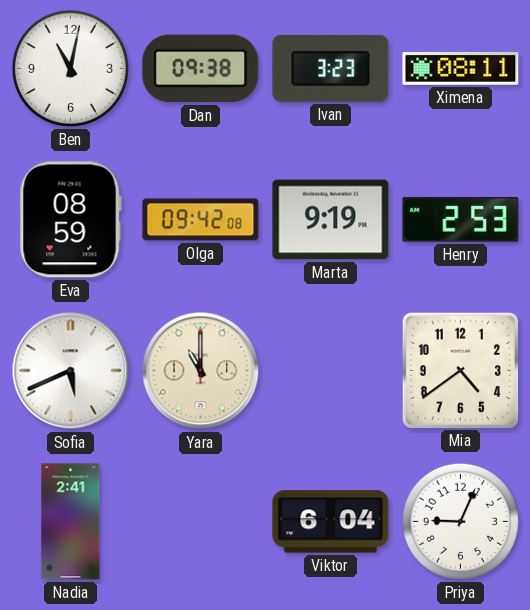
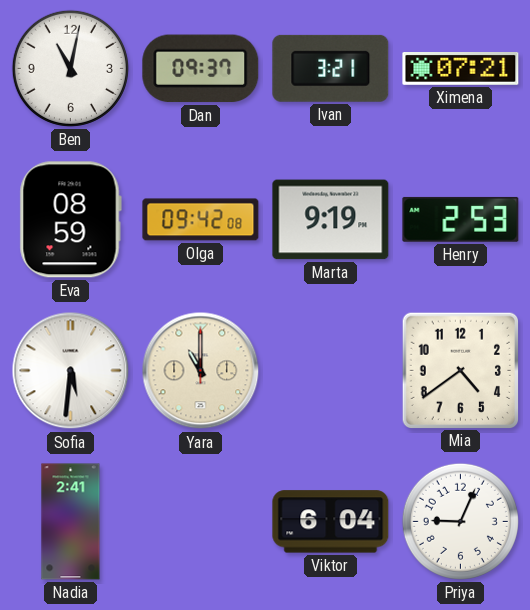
Dan: 09:38 -> 09:37
Ivan: 3:23 -> 3:21
Ximena: 08:11 -> 07:21
Sofia: 5:41 -> 5:31
